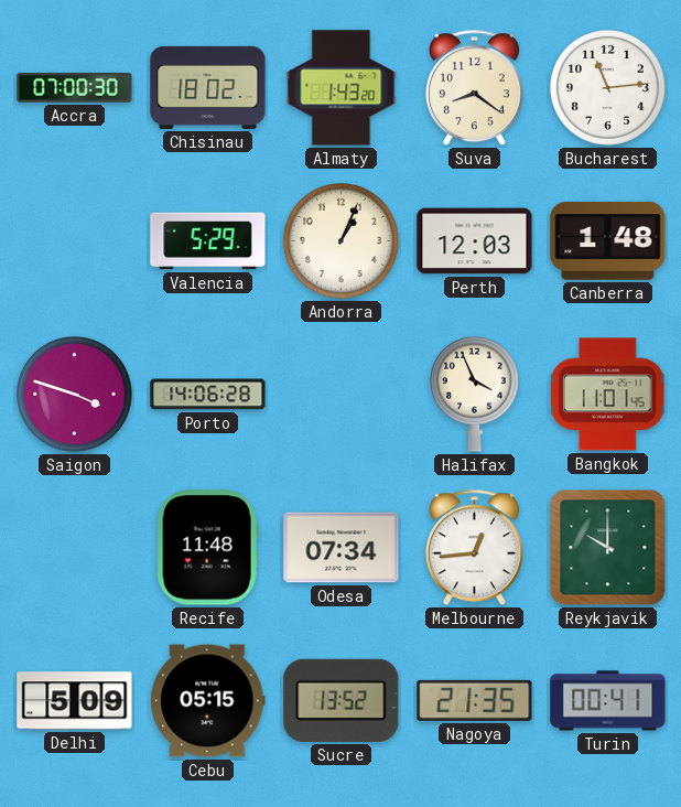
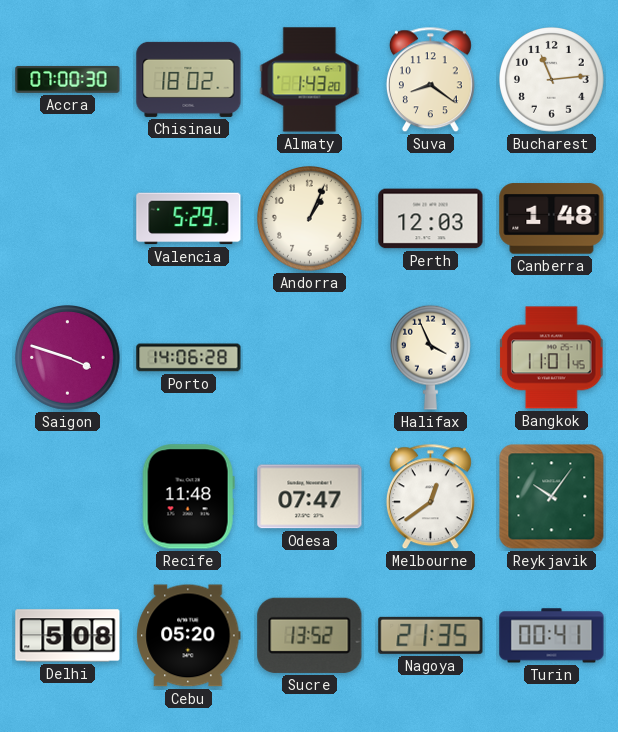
Odesa: 07:34 -> 07:47
Melbourne: 12:44 -> 12:39
Reykjavik: 10:00 -> 10:06
Delhi: 5:09 -> 5:08
Cebu: 05:15 -> 05:20
